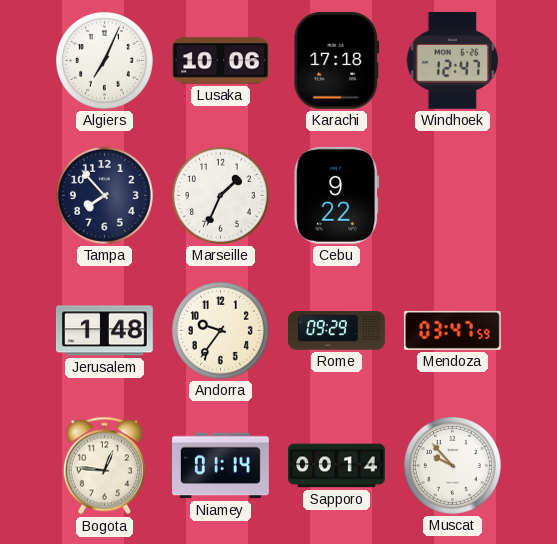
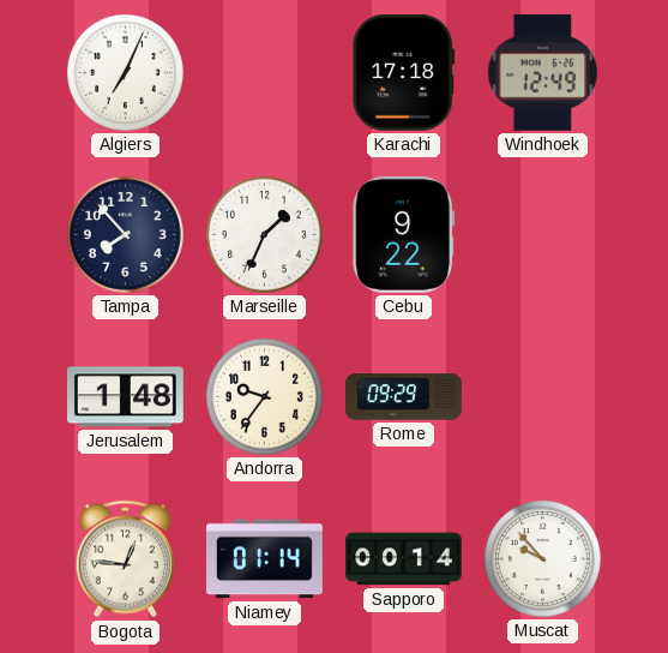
Lusaka: 10:06 -> none
Windhoek: 12:47 -> 12:49
Mendoza: 03:47 -> none
